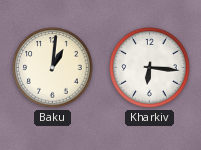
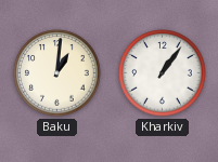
Kharkiv: 6:16 -> 1:06
